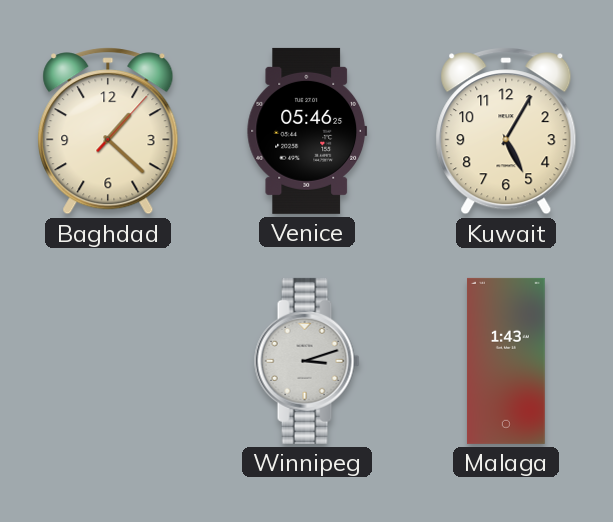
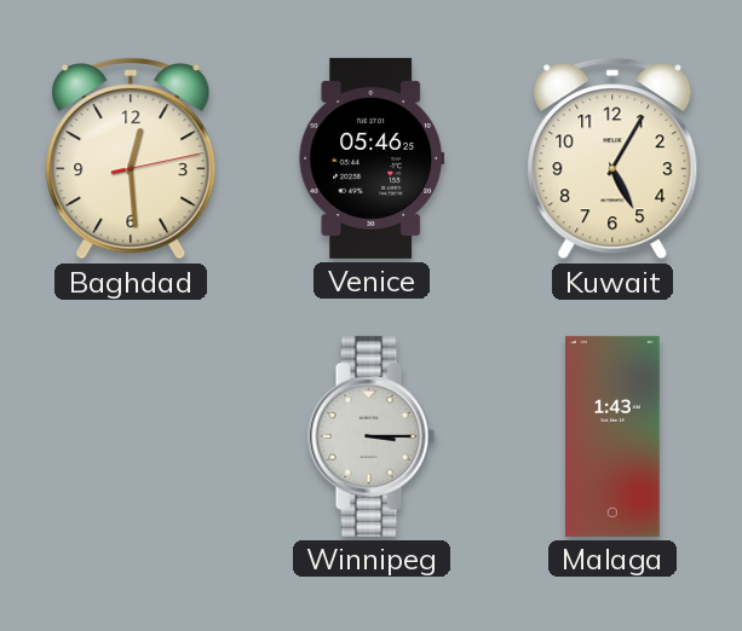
Baghdad: 1:22 -> 12:29
Winnipeg: 3:12 -> 3:15
